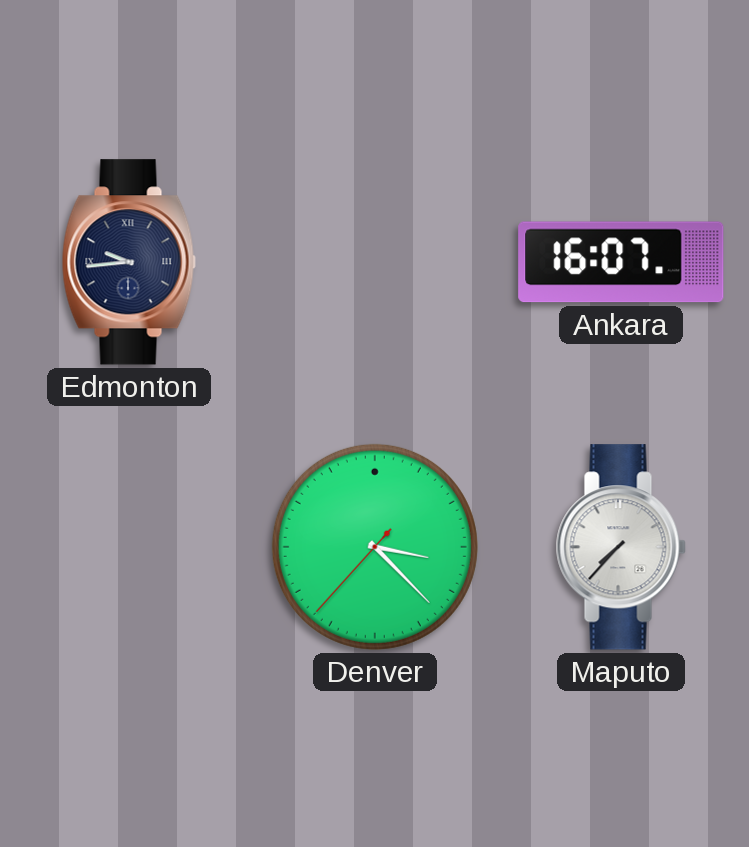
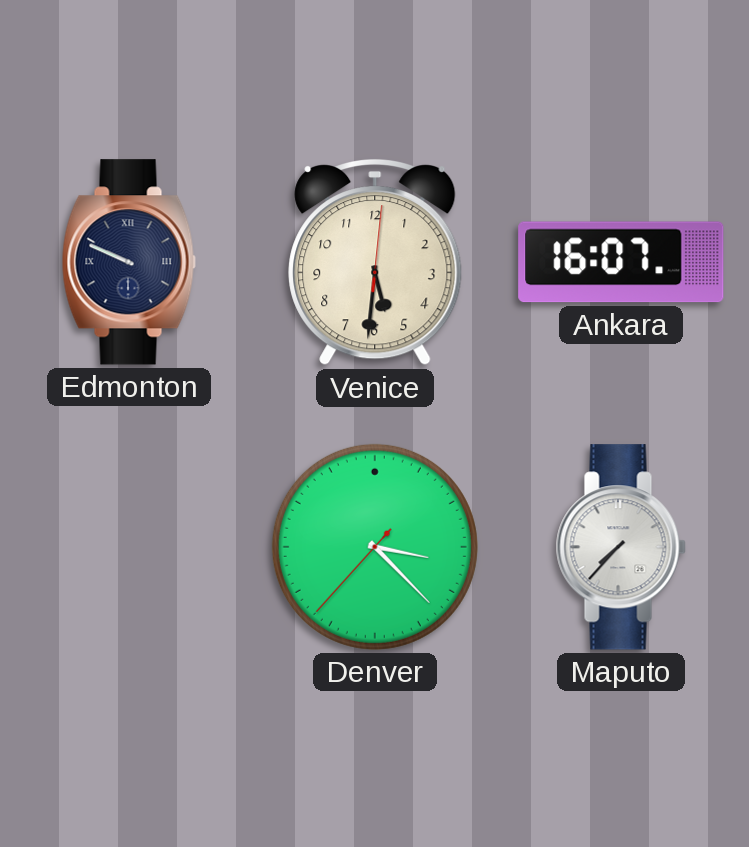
Edmonton: 9:44 -> 9:49
Venice: none -> 5:31
